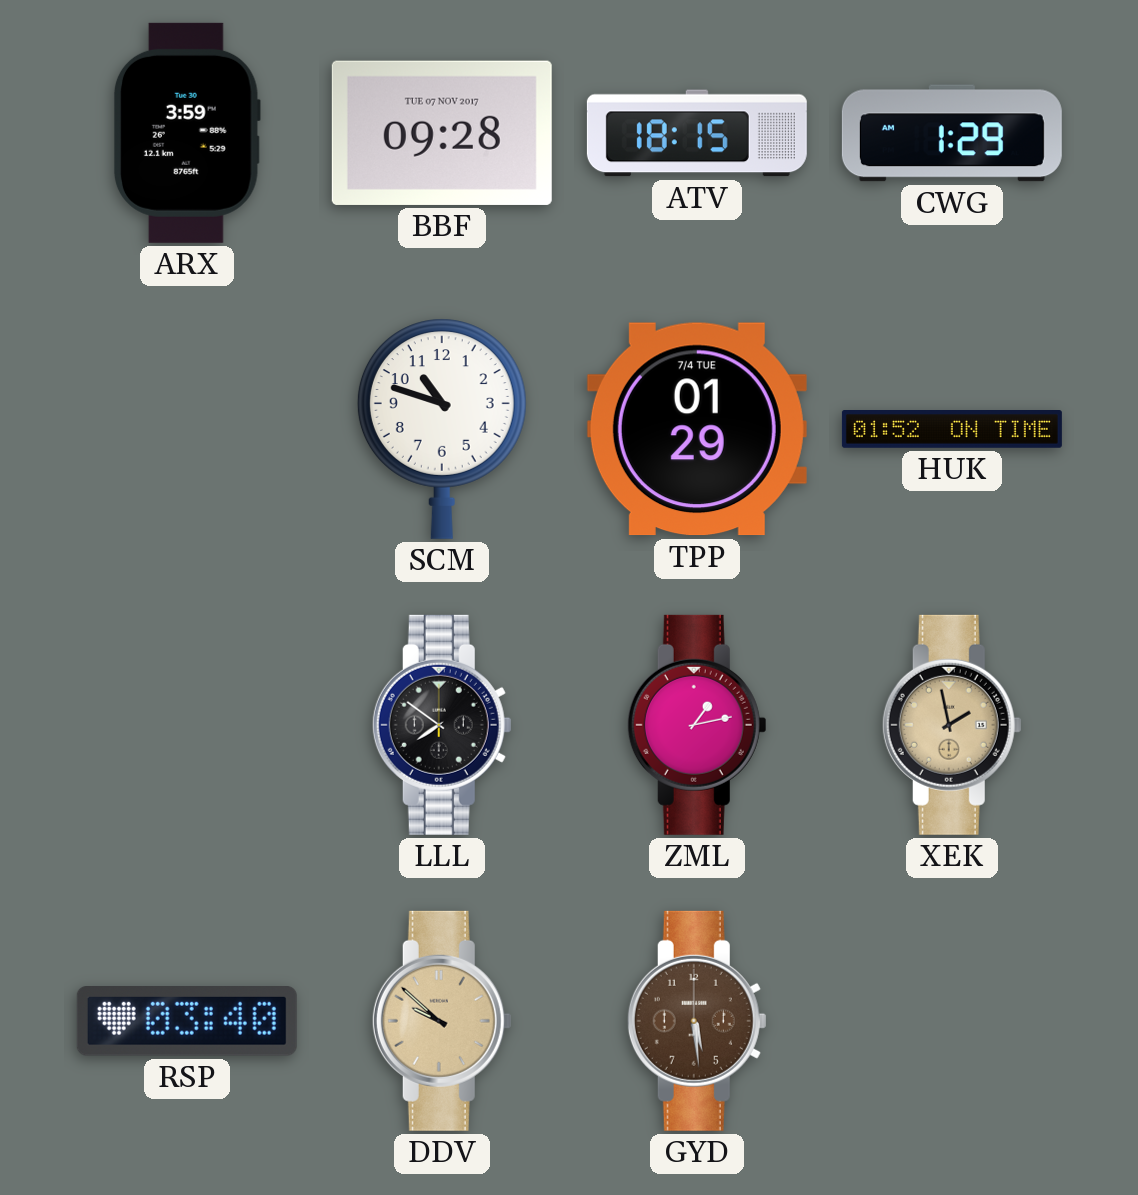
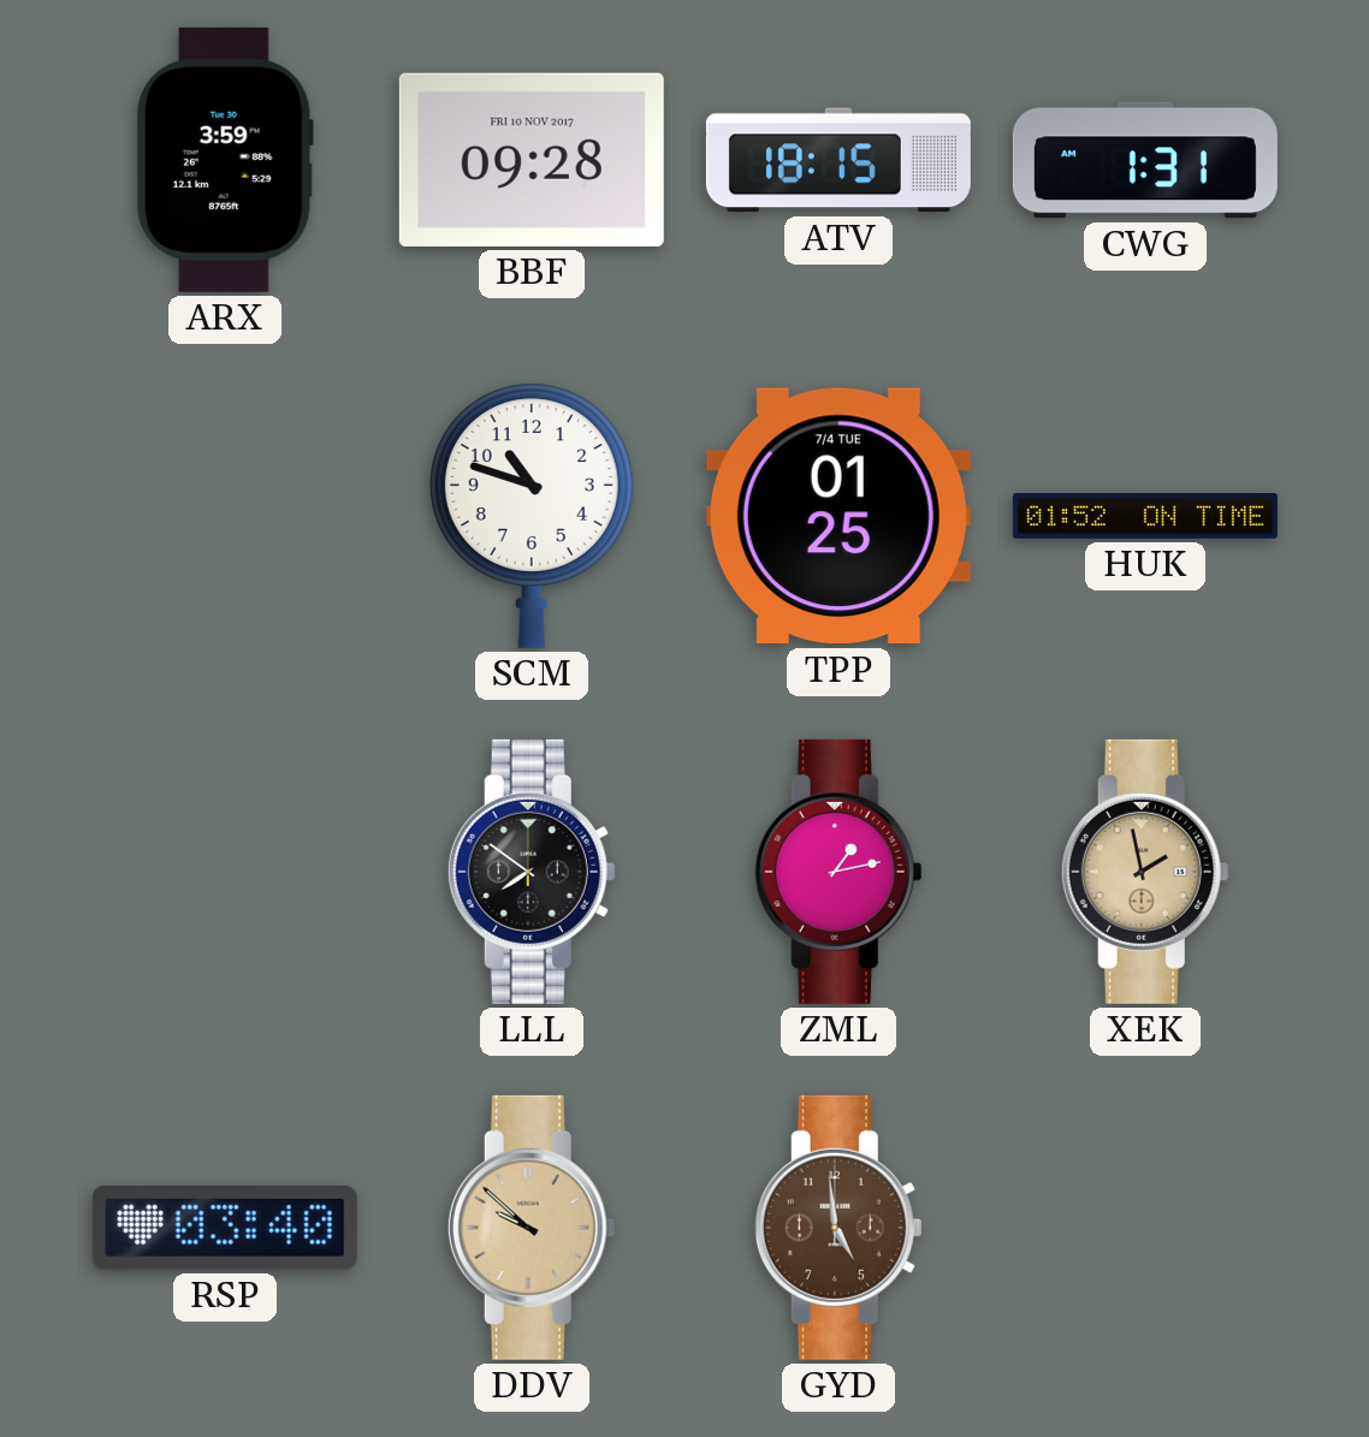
BBF date: TUE 07 NOV 2017 -> FRI 10 NOV 2017
CWG: 1:29 -> 1:31
TPP: 01:29 -> 01:25
GYD: 5:29 -> 4:59
